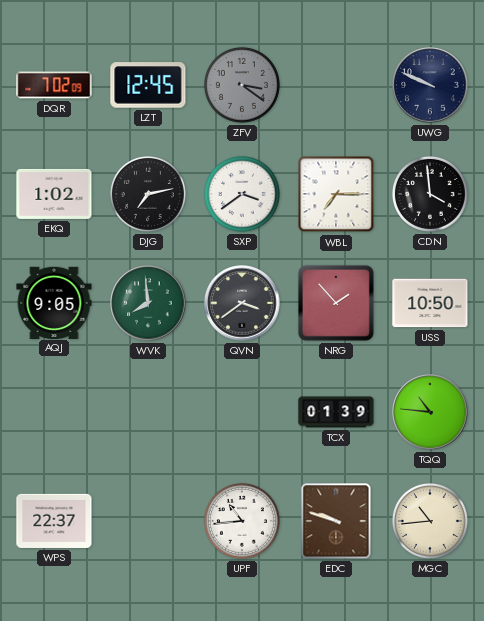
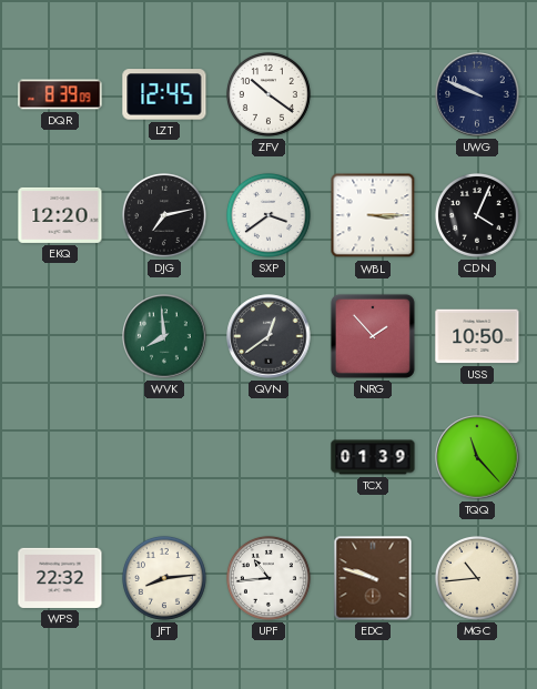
DQR: 7:02 -> 8:39
ZFV: 3:21 -> 10:21
ZFV dial: grey -> white
EKQ: 1:02 -> 12:20
WBL: 7:15 -> 3:15
CDN: 3:59 -> 4:04
AQJ: 9:05 -> none
QVN: 3:39 -> 12:39
TQQ: 10:46 -> 11:23
WPS: 22:37 -> 22:32
JFT: none -> 8:14
